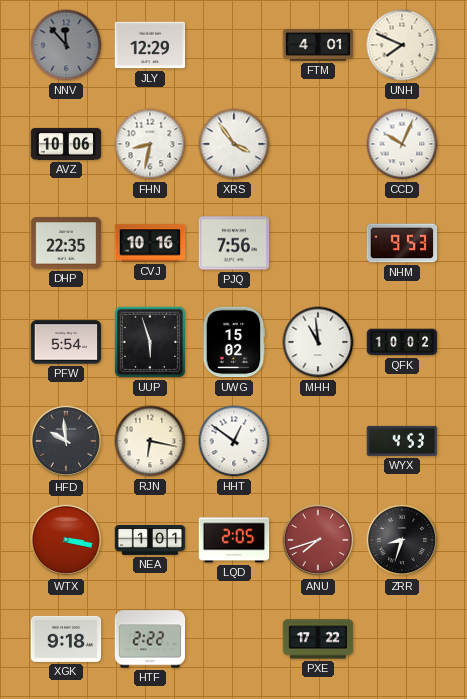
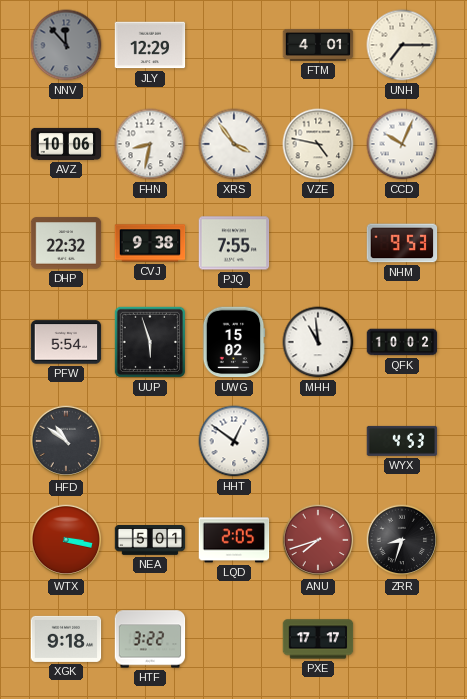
UNH: 7:49 -> 7:15
VZE: none -> 4:47
DHP: 22:35 -> 22:32
CVJ: 10:16 -> 9:38
PJQ: 7:56 -> 7:55
HFD: 9:59 -> 10:51
RJN: 6:17 -> none
NEA: 1:01 -> 5:01
HTF: 2:22 -> 3:22
PXE: 17:22 -> 17:17
